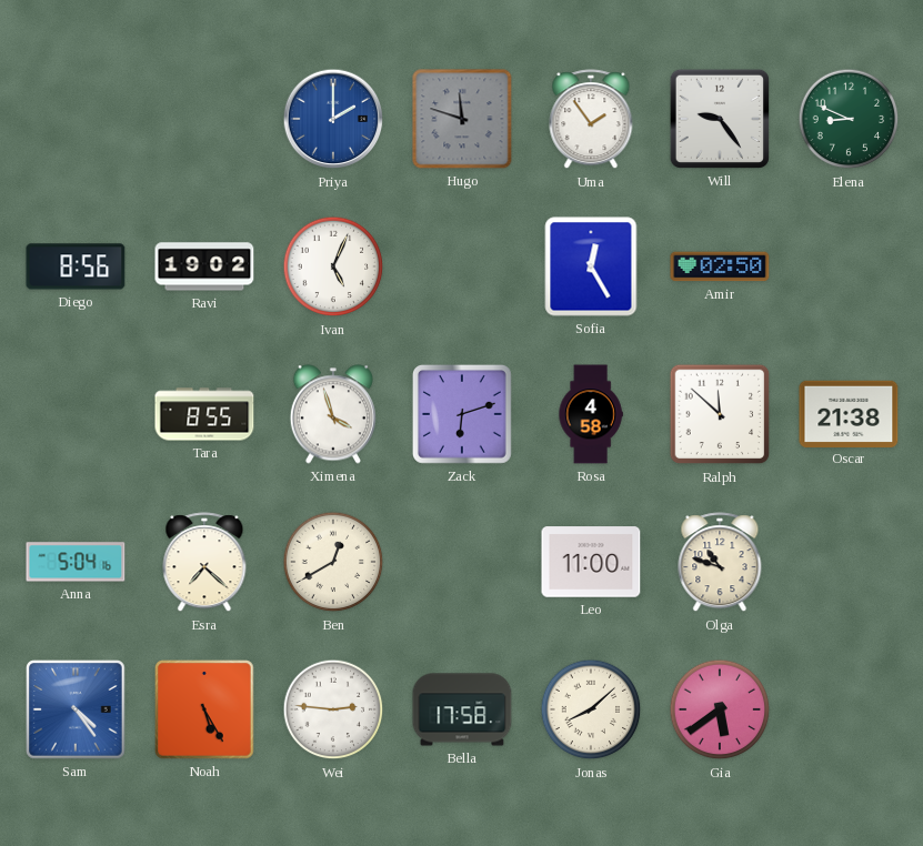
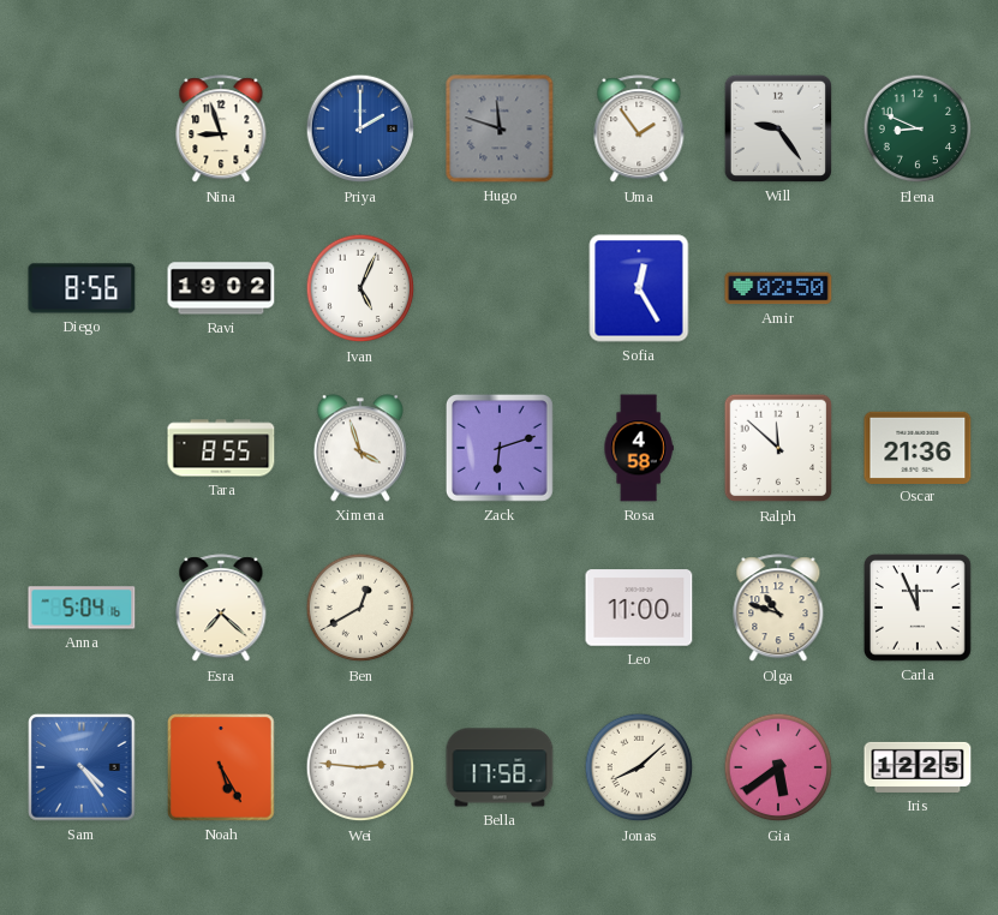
Nina: none -> 8:57
Oscar: 21:38 -> 21:36
Carla: none -> 11:56
Iris: none -> 12:25
